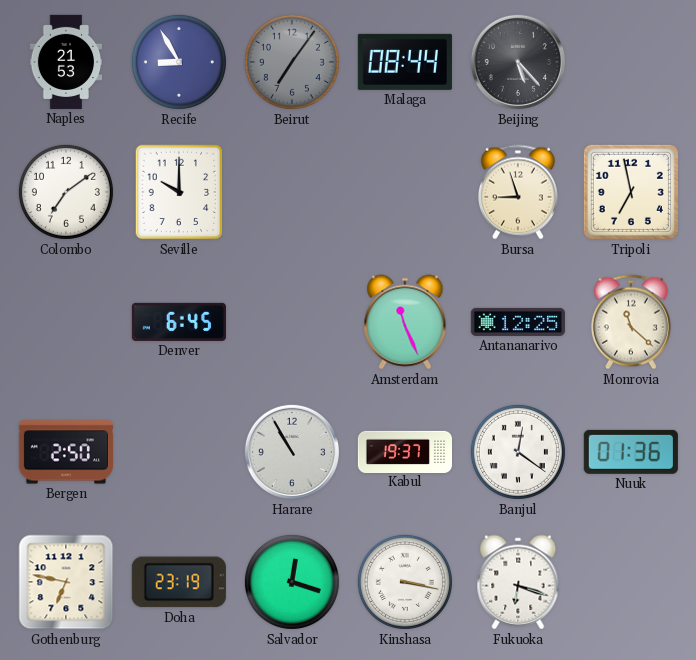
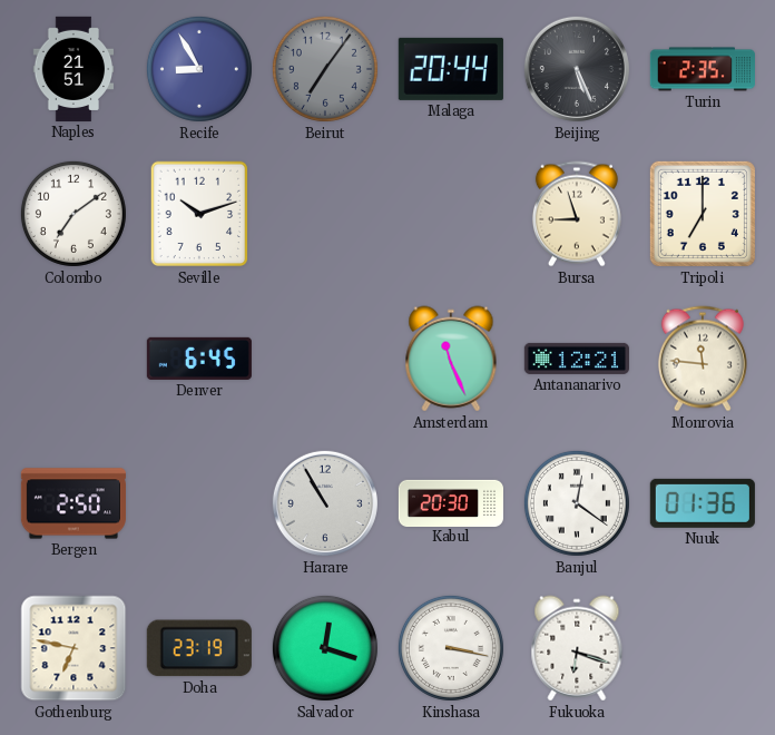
Naples: 21:53 -> 21:51
Malaga: 08:44 -> 20:44
Beijing: 5:23 -> 5:26
Turin: none -> 2:35
Seville: 10:00 -> 10:12
Tripoli: 6:58 -> 7:00
Antananarivo: 12:25 -> 12:21
Monrovia: 11:22 -> 11:46
Kabul: 19:37 -> 20:30
